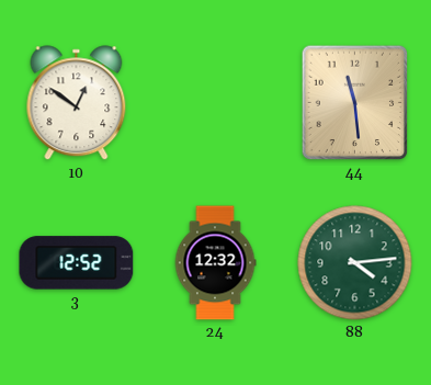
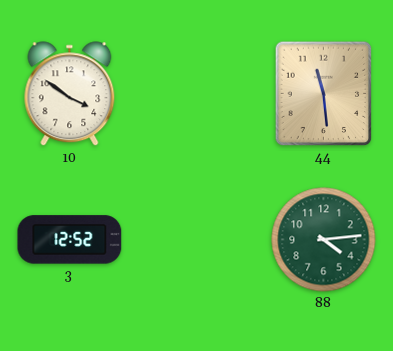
10: 12:51 -> 3:51
24: 12:32 -> none
